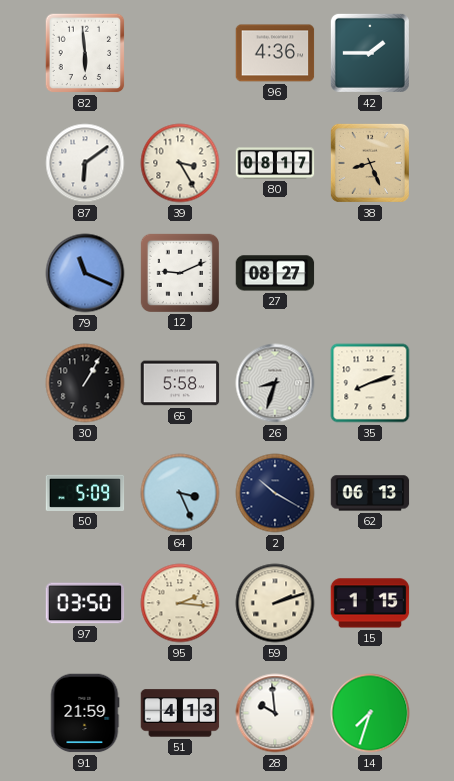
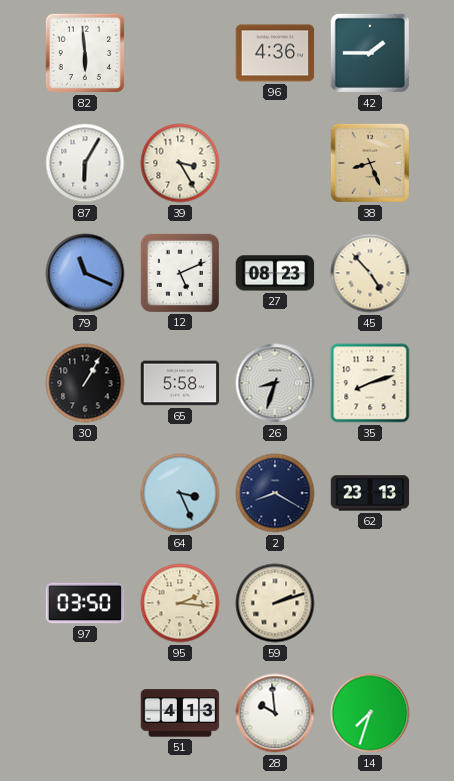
87: 6:09 -> 6:05
80: 08:17 -> none
12: 9:11 -> 5:11
27: 08:27 -> 08:23
45: none -> 4:53
50: 5:09 -> none
2: 10:20 -> 8:20
62: 06:13 -> 23:13
15: 1:15 -> none
91: 21:59 -> none
